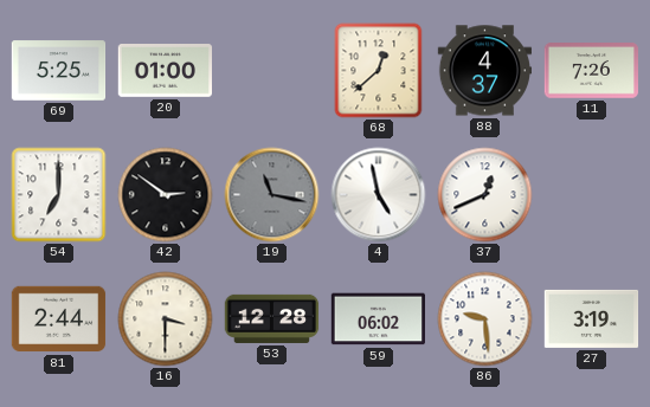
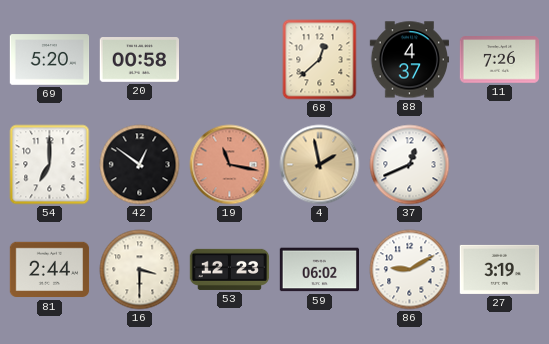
69: 5:25 -> 5:20
20: 01:00 -> 00:58
42: 2:51 -> 12:51
19 dial: grey -> salmon
4: 4:58 -> 1:58
4 dial: white -> champagne
53: 12:28 -> 12:23
86: 9:29 -> 9:10
